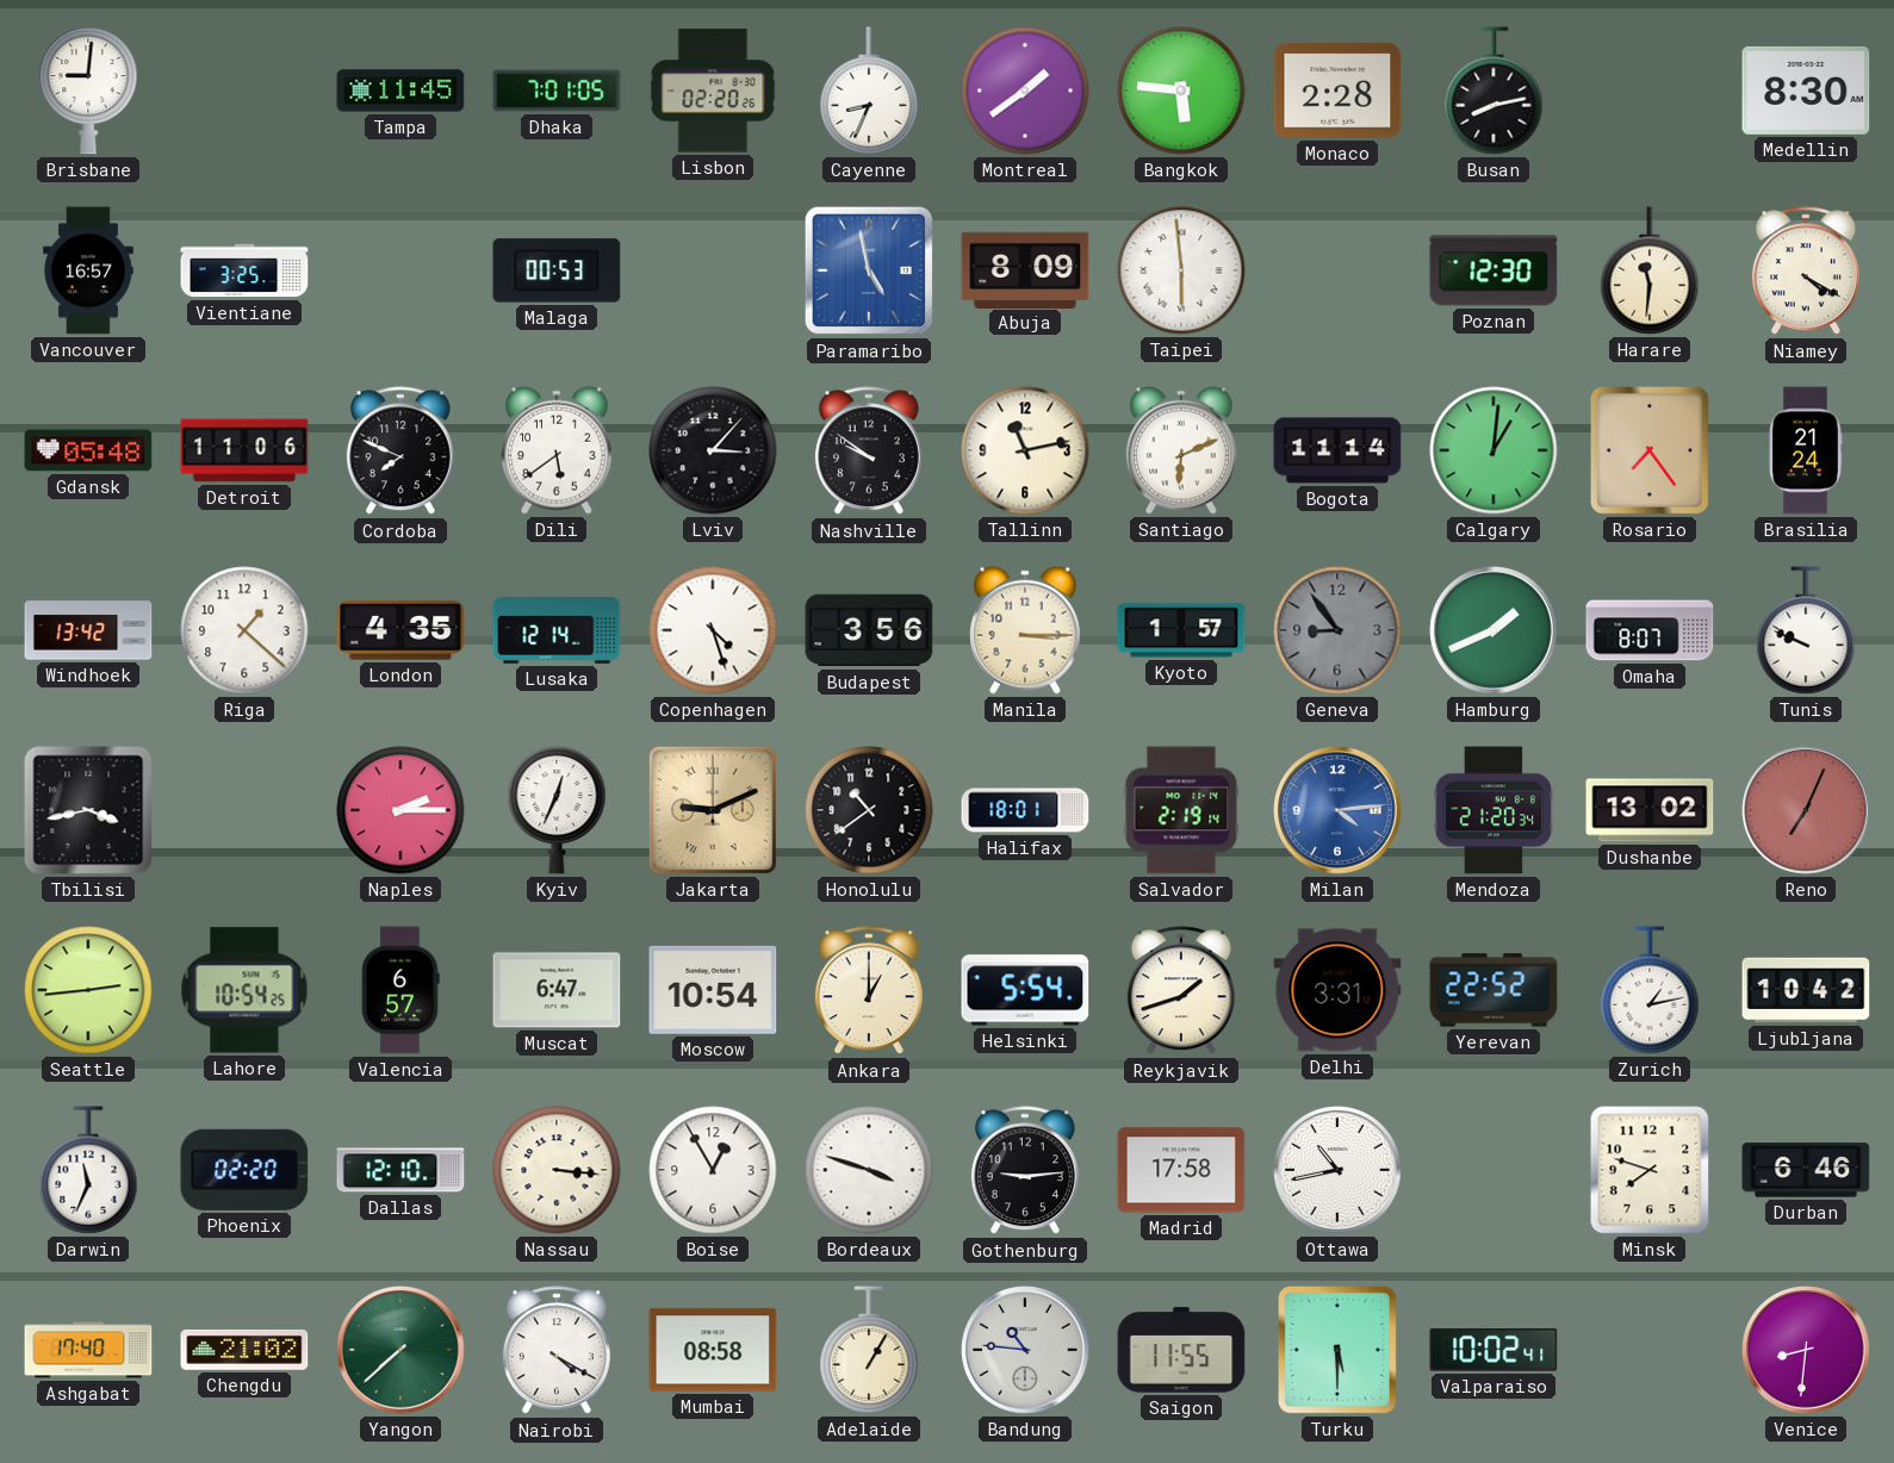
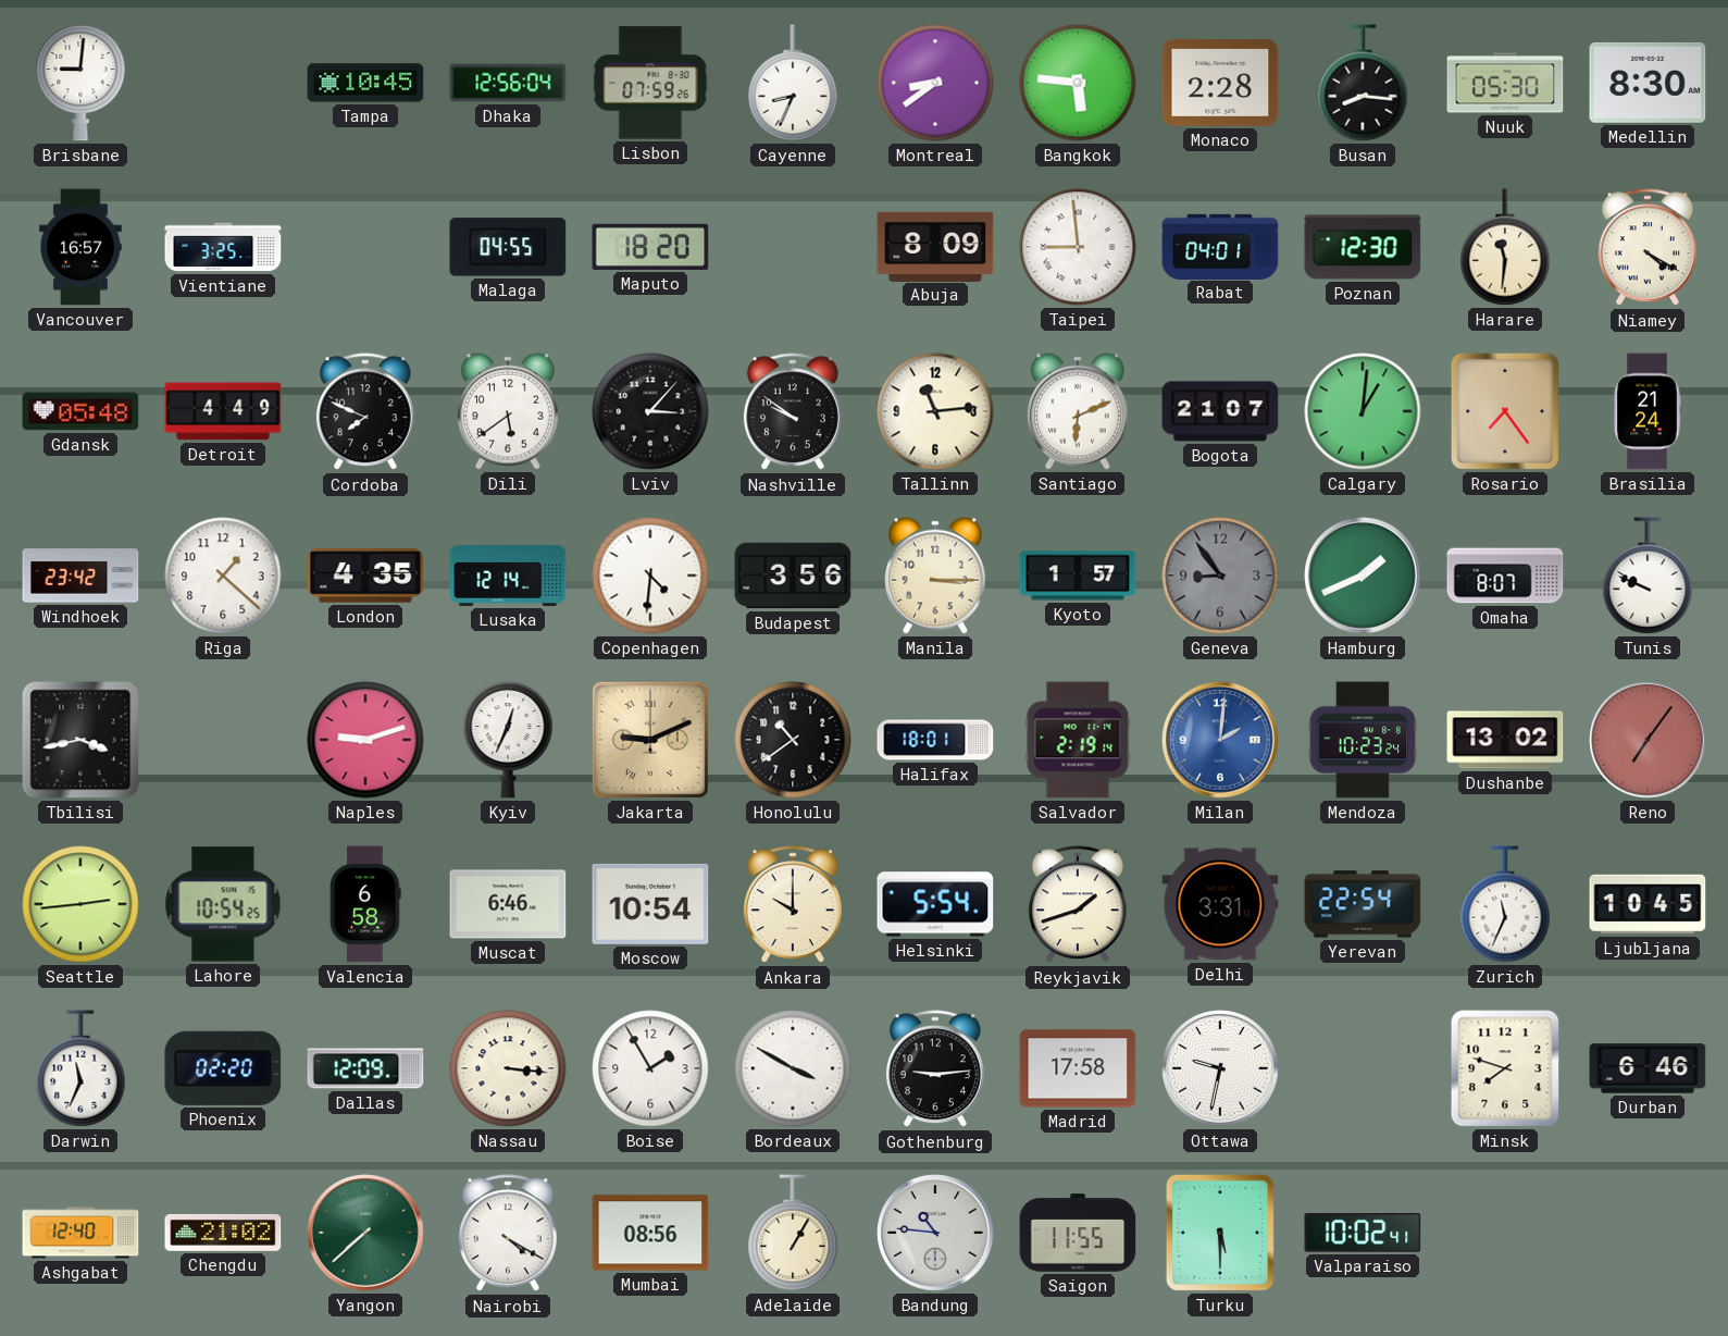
Tampa: 11:45 -> 10:45
Dhaka: 7:01 -> 12:56
Lisbon: 02:20 -> 07:59
Montreal: 1:39 -> 8:39
Busan: 8:13 -> 8:16
Nuuk: none -> 05:30
Malaga: 00:53 -> 04:55
Maputo: none -> 18:20
Paramaribo: 4:58 -> none
Taipei: 5:59 -> 8:59
Rabat: none -> 04:01
Detroit: 11:06 -> 4:49
Tallinn: 11:13 -> 11:14
Bogota: 11:14 -> 21:07
Windhoek: 13:42 -> 23:42
Copenhagen: 4:27 -> 4:31
Naples: 2:15 -> 9:12
Milan: 4:14 -> 2:01
Mendoza: 21:20 -> 10:23
Reno: 7:04 -> 7:06
Valencia: 6:57 -> 6:58
Muscat: 6:47 -> 6:46
Ankara: 1:00 -> 10:00
Yerevan: 22:52 -> 22:54
Zurich: 1:13 -> 11:34
Ljubljana: 10:42 -> 10:45
Dallas: 12:10 -> 12:09
Boise: 12:55 -> 1:55
Bordeaux: 3:48 -> 3:50
Ottawa: 10:43 -> 9:32
Ashgabat: 17:40 -> 12:40
Mumbai: 08:58 -> 08:56
Venice: 8:31 -> none
